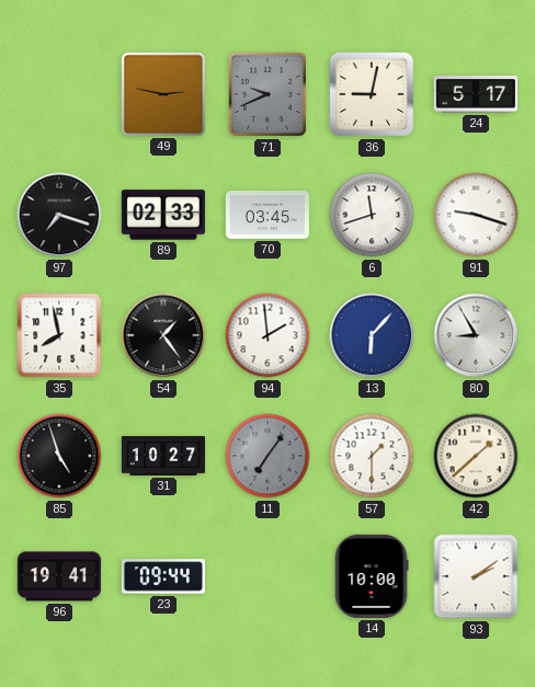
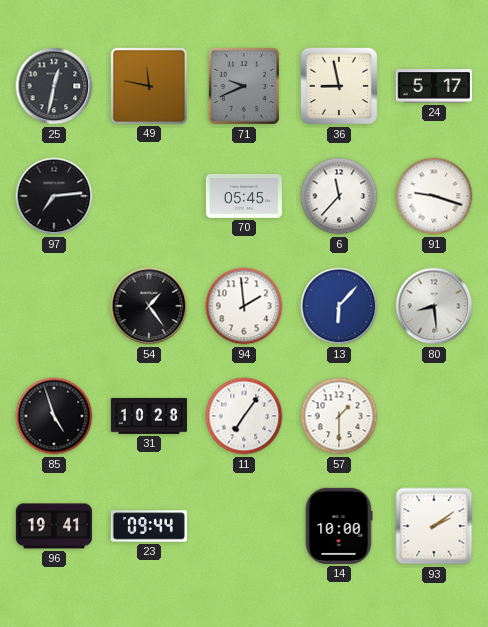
25: none -> 12:32
49: 2:47 -> 11:47
36: 9:02 -> 8:58
97: 7:18 -> 7:14
89: 02:33 -> none
70: 03:45 -> 05:45
6: 11:42 -> 11:37
35: 7:58 -> none
80: 8:55 -> 8:29
31: 10:27 -> 10:28
11 dial: grey -> white
42: 1:38 -> none
